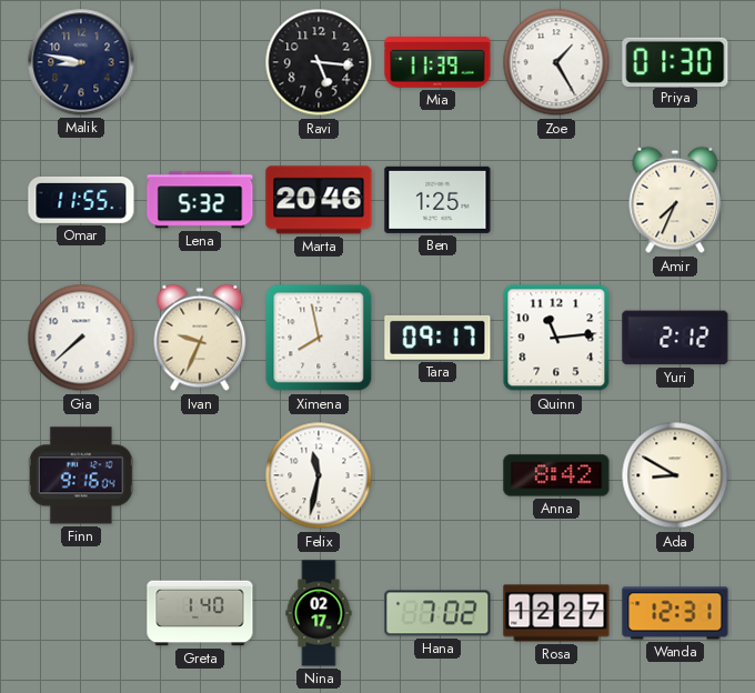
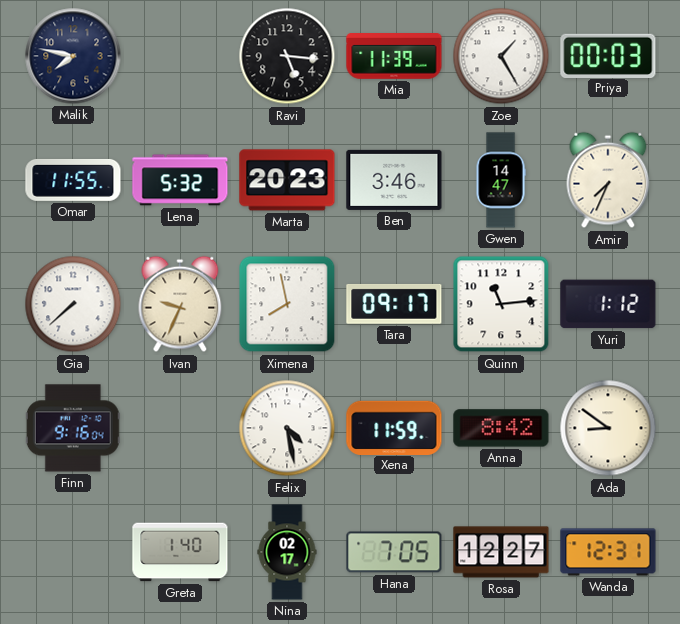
Malik: 8:47 -> 7:47
Priya: 01:30 -> 00:03
Marta: 20:46 -> 20:23
Ben: 1:25 -> 3:46
Gwen: none -> 14:47
Yuri: 2:12 -> 1:12
Felix: 11:32 -> 4:28
Xena: none -> 11:59
Ada: 8:50 -> 8:51
Hana: 7:02 -> 7:05
